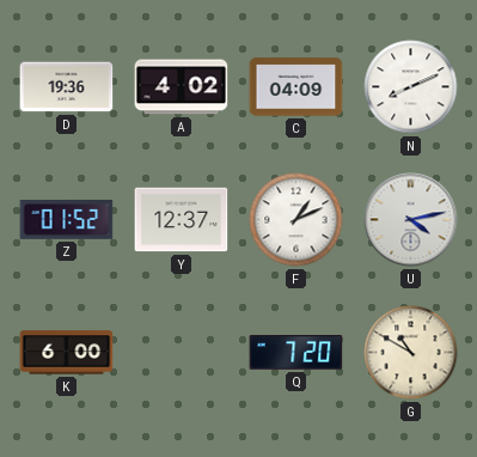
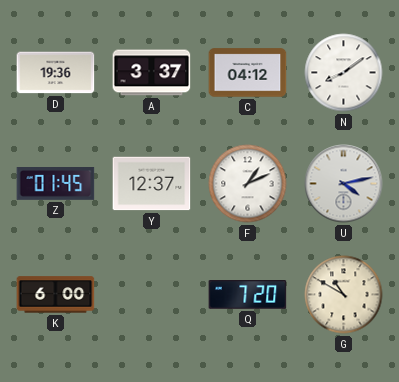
A: 4:02 -> 3:37
C: 04:09 -> 04:12
N: 8:11 -> 8:09
Z: 01:52 -> 01:45
